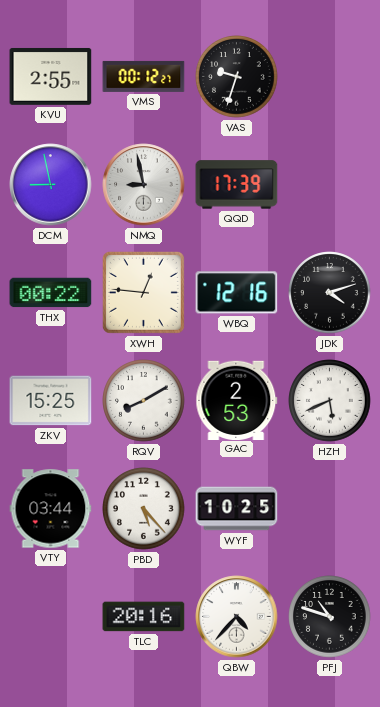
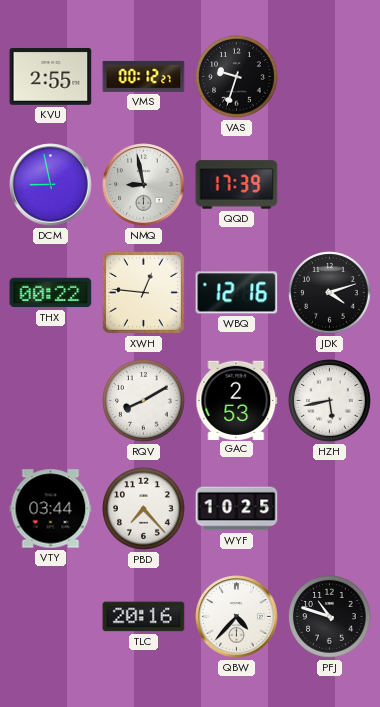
ZKV: 15:25 -> none
HZH: 5:41 -> 5:43
PBD: 5:23 -> 7:23
